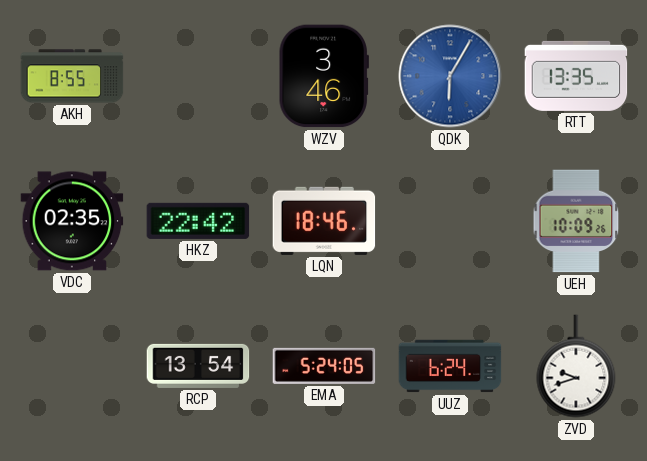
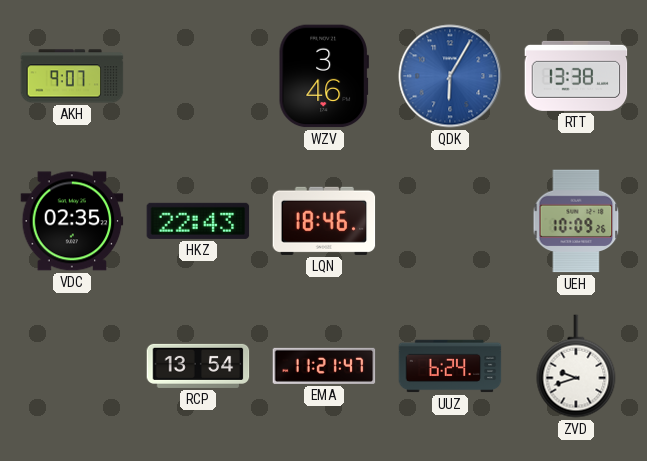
AKH: 8:55 -> 9:07
RTT: 13:35 -> 13:38
HKZ: 22:42 -> 22:43
EMA: 5:24 -> 11:21
